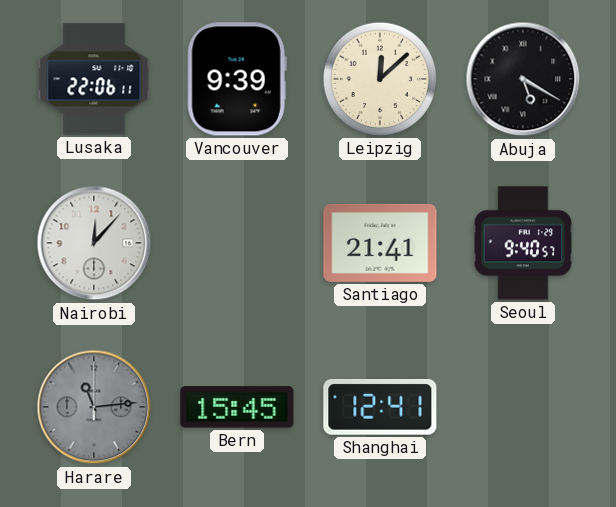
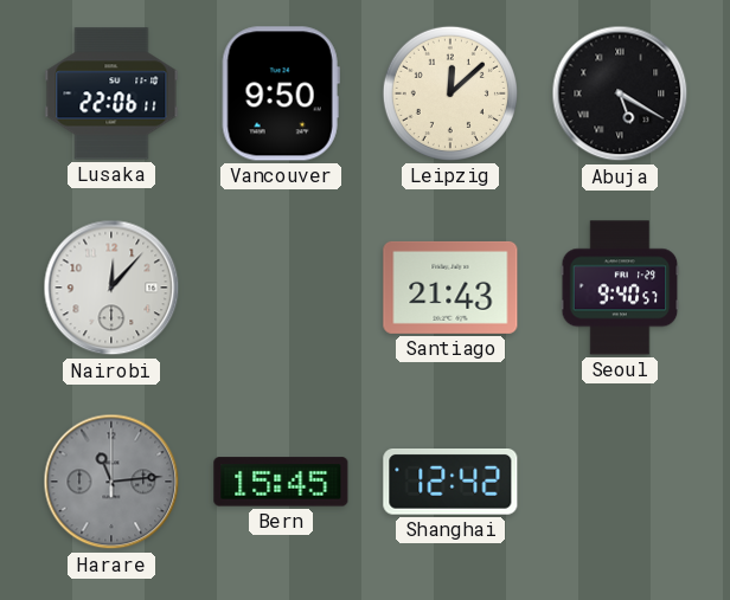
Vancouver: 9:39 -> 9:50
Santiago: 21:41 -> 21:43
Shanghai: 12:41 -> 12:42
